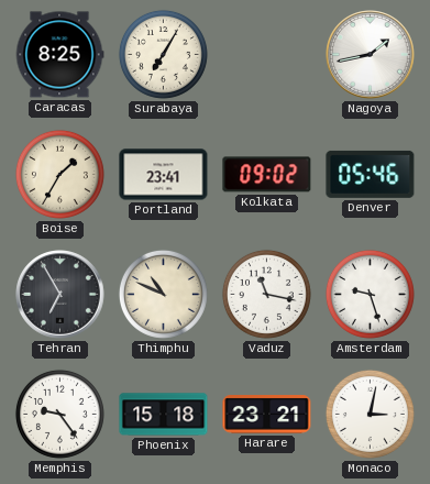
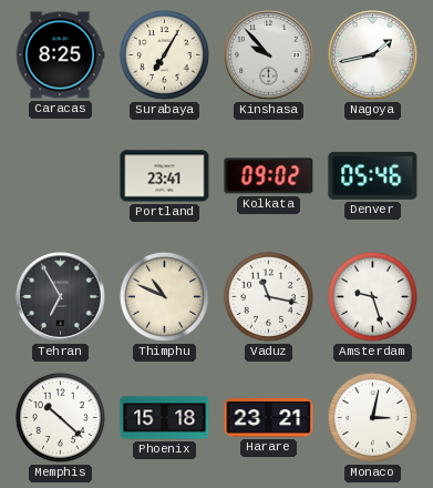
Kinshasa: none -> 9:53
Boise: 1:35 -> none
Memphis: 9:24 -> 10:22
